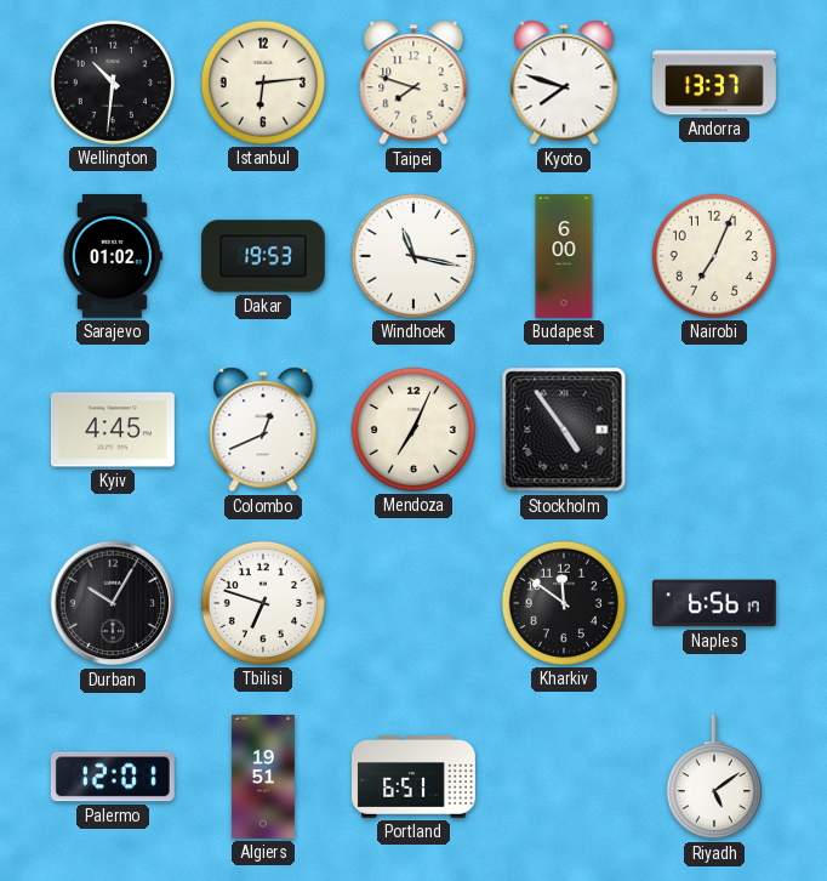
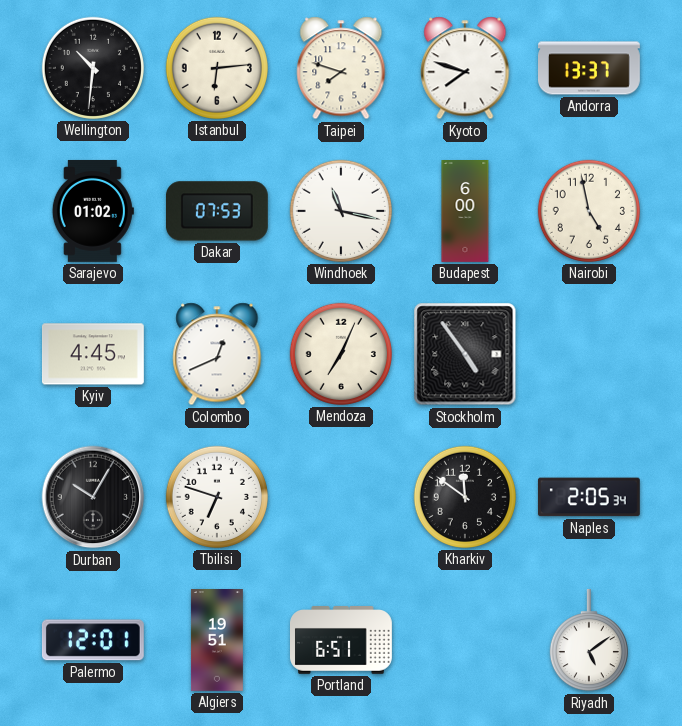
Dakar: 19:53 -> 07:53
Nairobi: 7:04 -> 4:58
Naples: 6:56 -> 2:05
